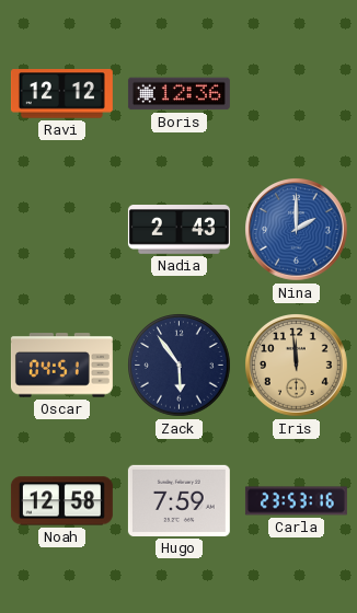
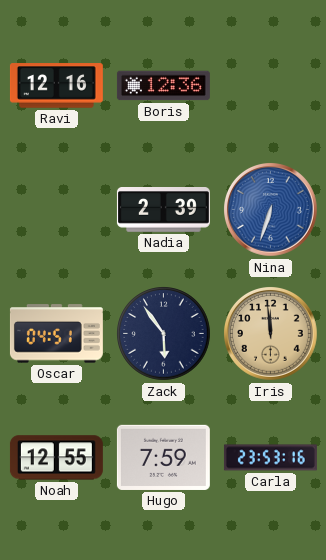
Ravi: 12:12 -> 12:16
Nadia: 2:43 -> 2:39
Nina: 2:00 -> 6:33
Noah: 12:58 -> 12:55
